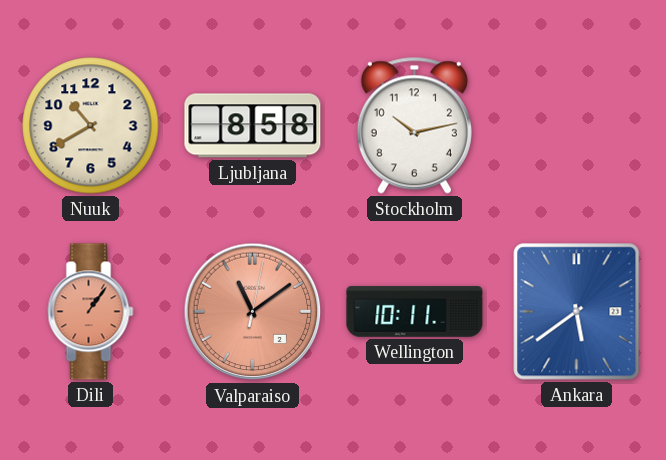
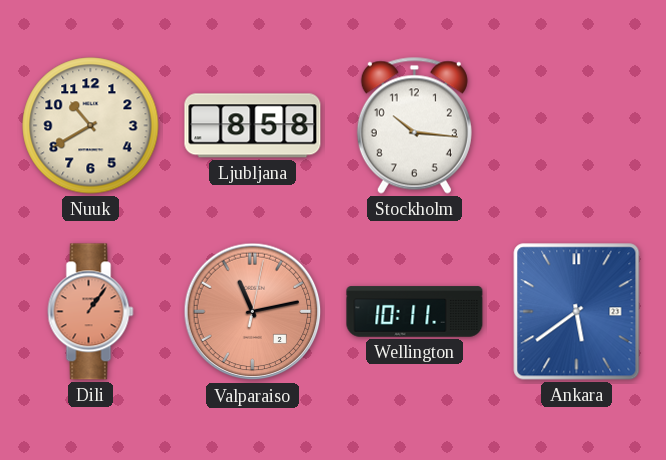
Stockholm: 10:13 -> 10:16
Valparaiso: 11:09 -> 11:13
